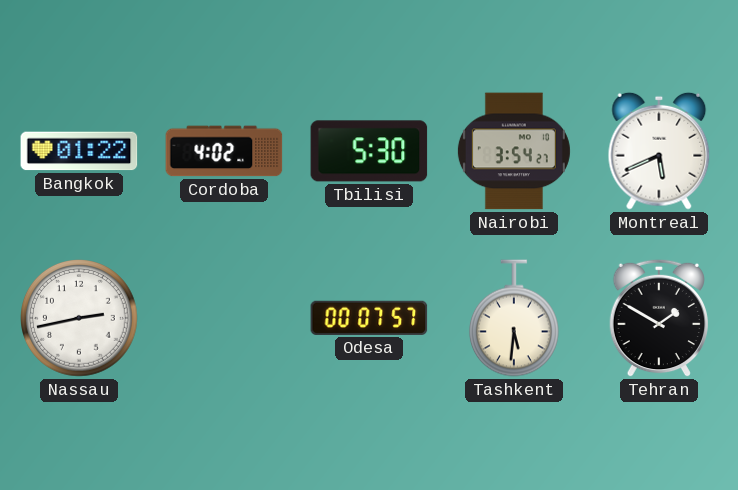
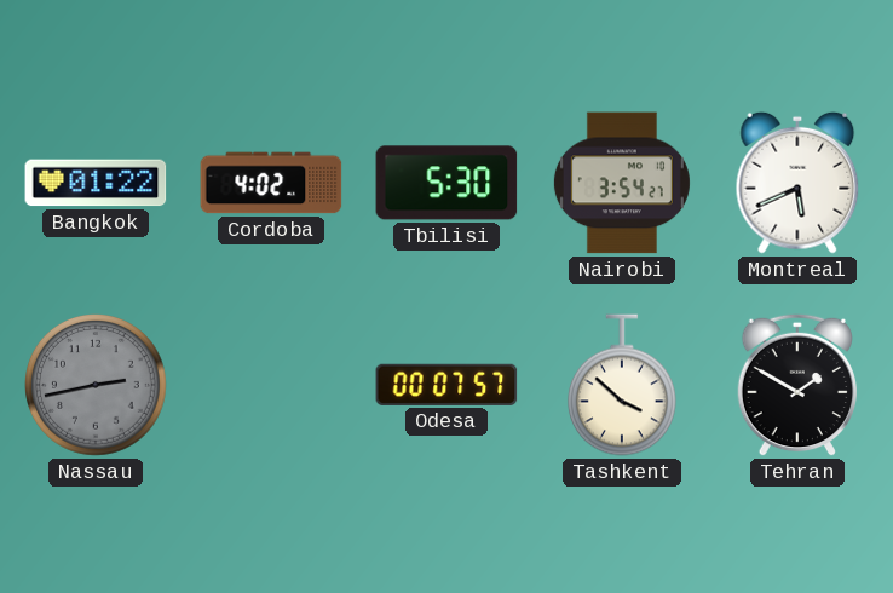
Nassau dial: white -> grey
Tashkent: 5:31 -> 3:52
